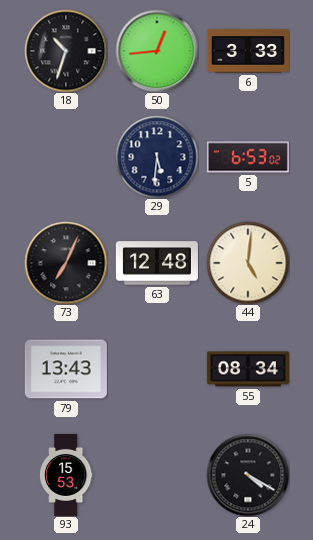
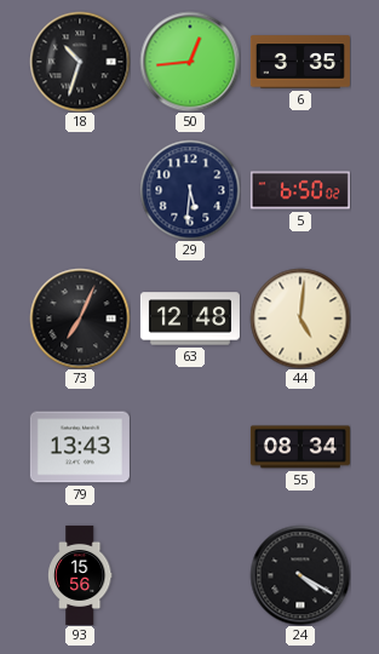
6: 3:33 -> 3:35
5: 6:53 -> 6:50
93: 15:53 -> 15:56
